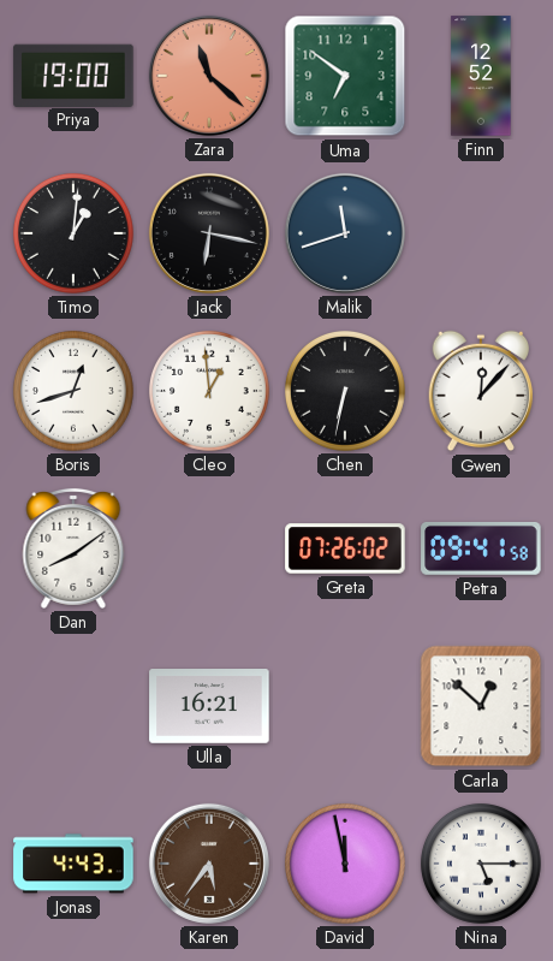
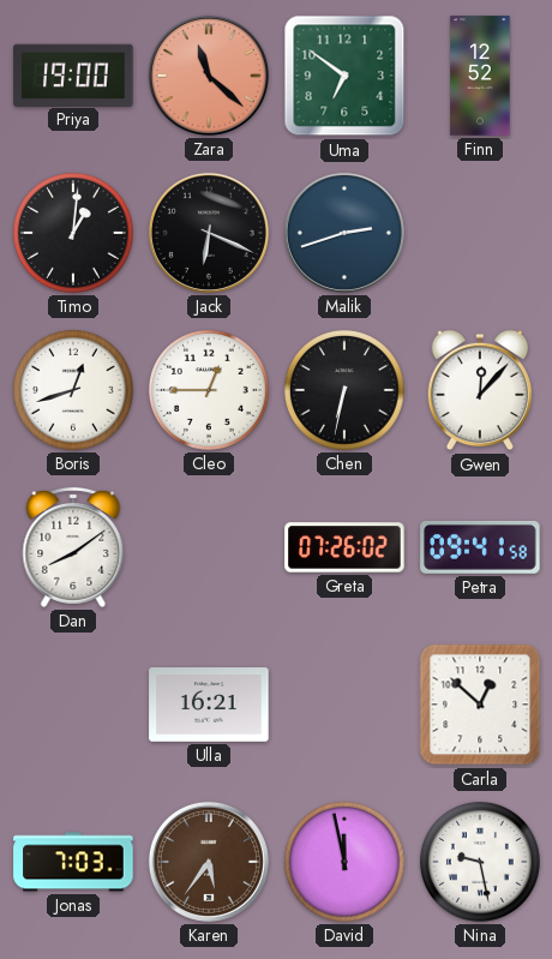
Jack: 6:17 -> 6:19
Malik: 11:42 -> 2:42
Cleo: 12:59 -> 12:45
Jonas: 4:43 -> 7:03
Nina: 5:15 -> 9:28
